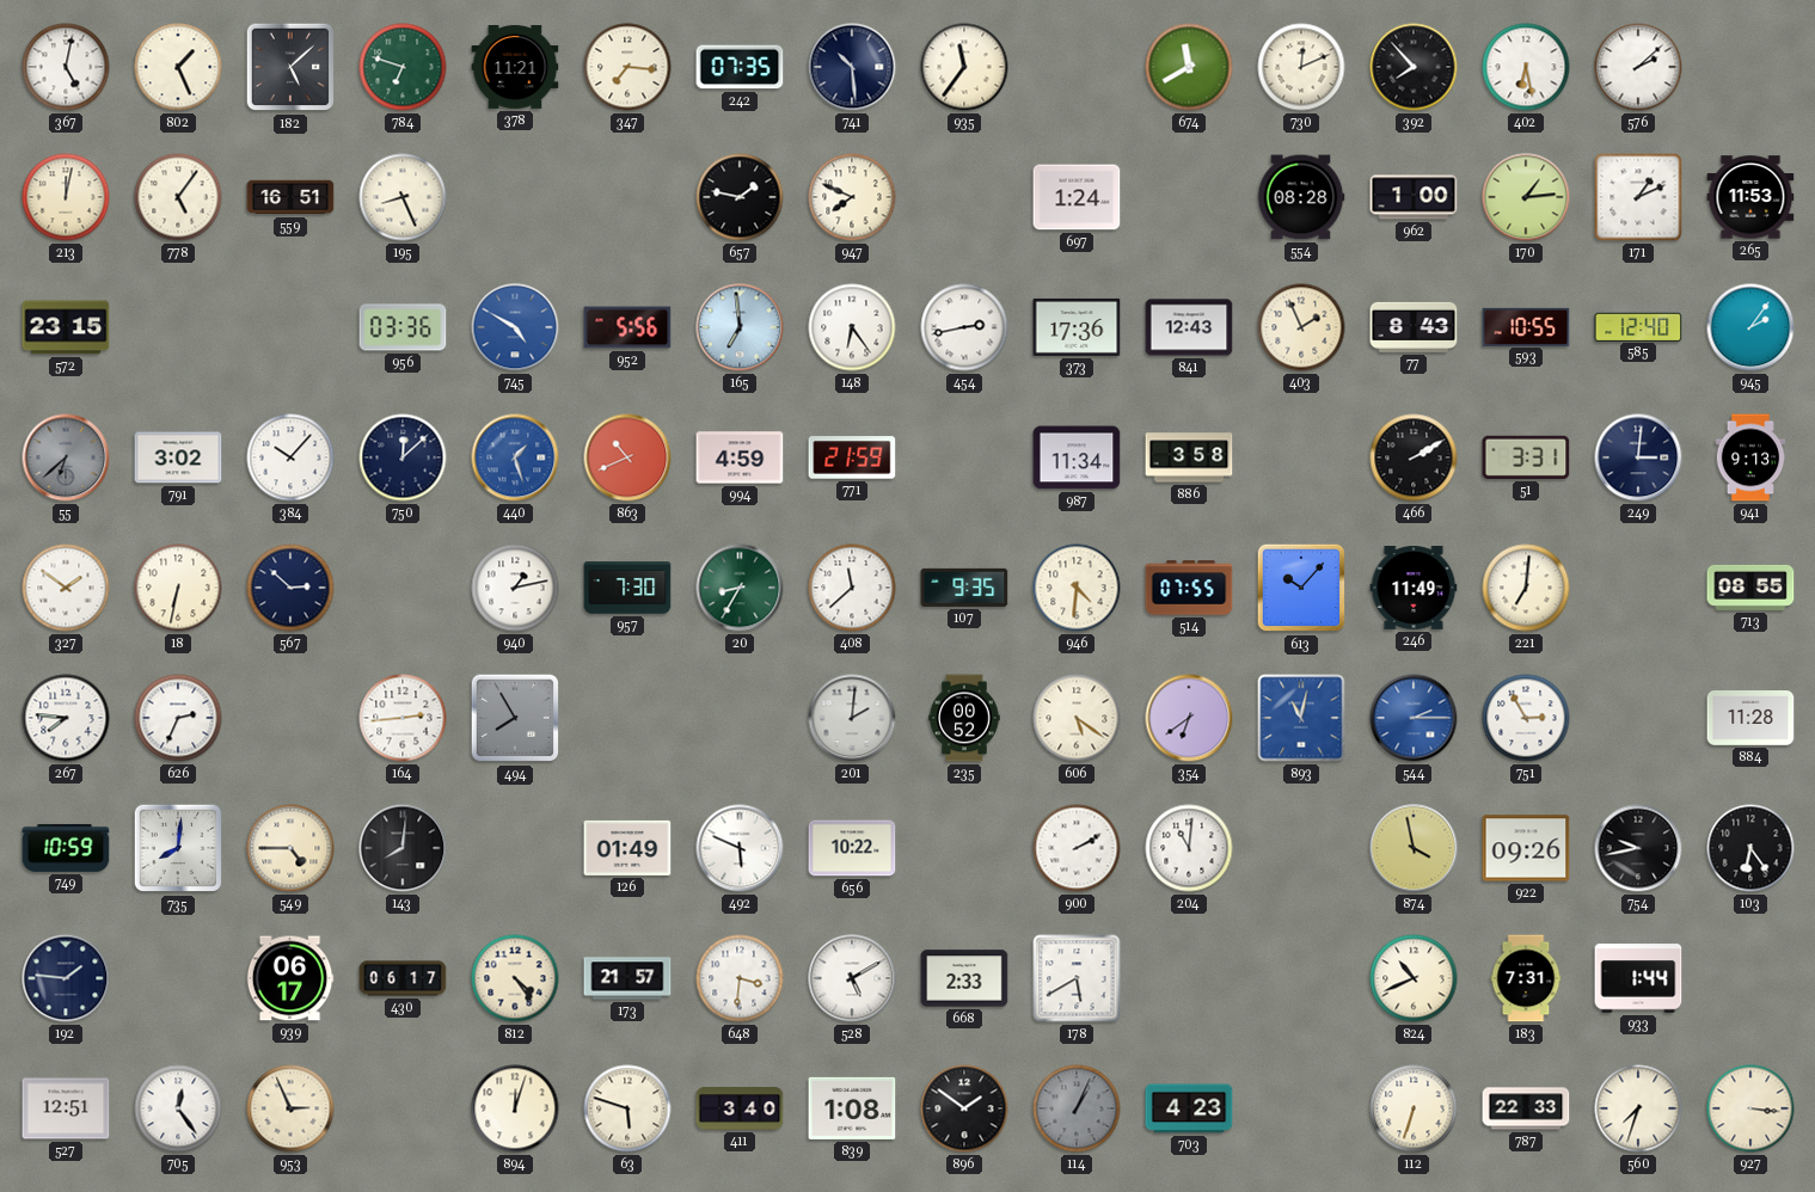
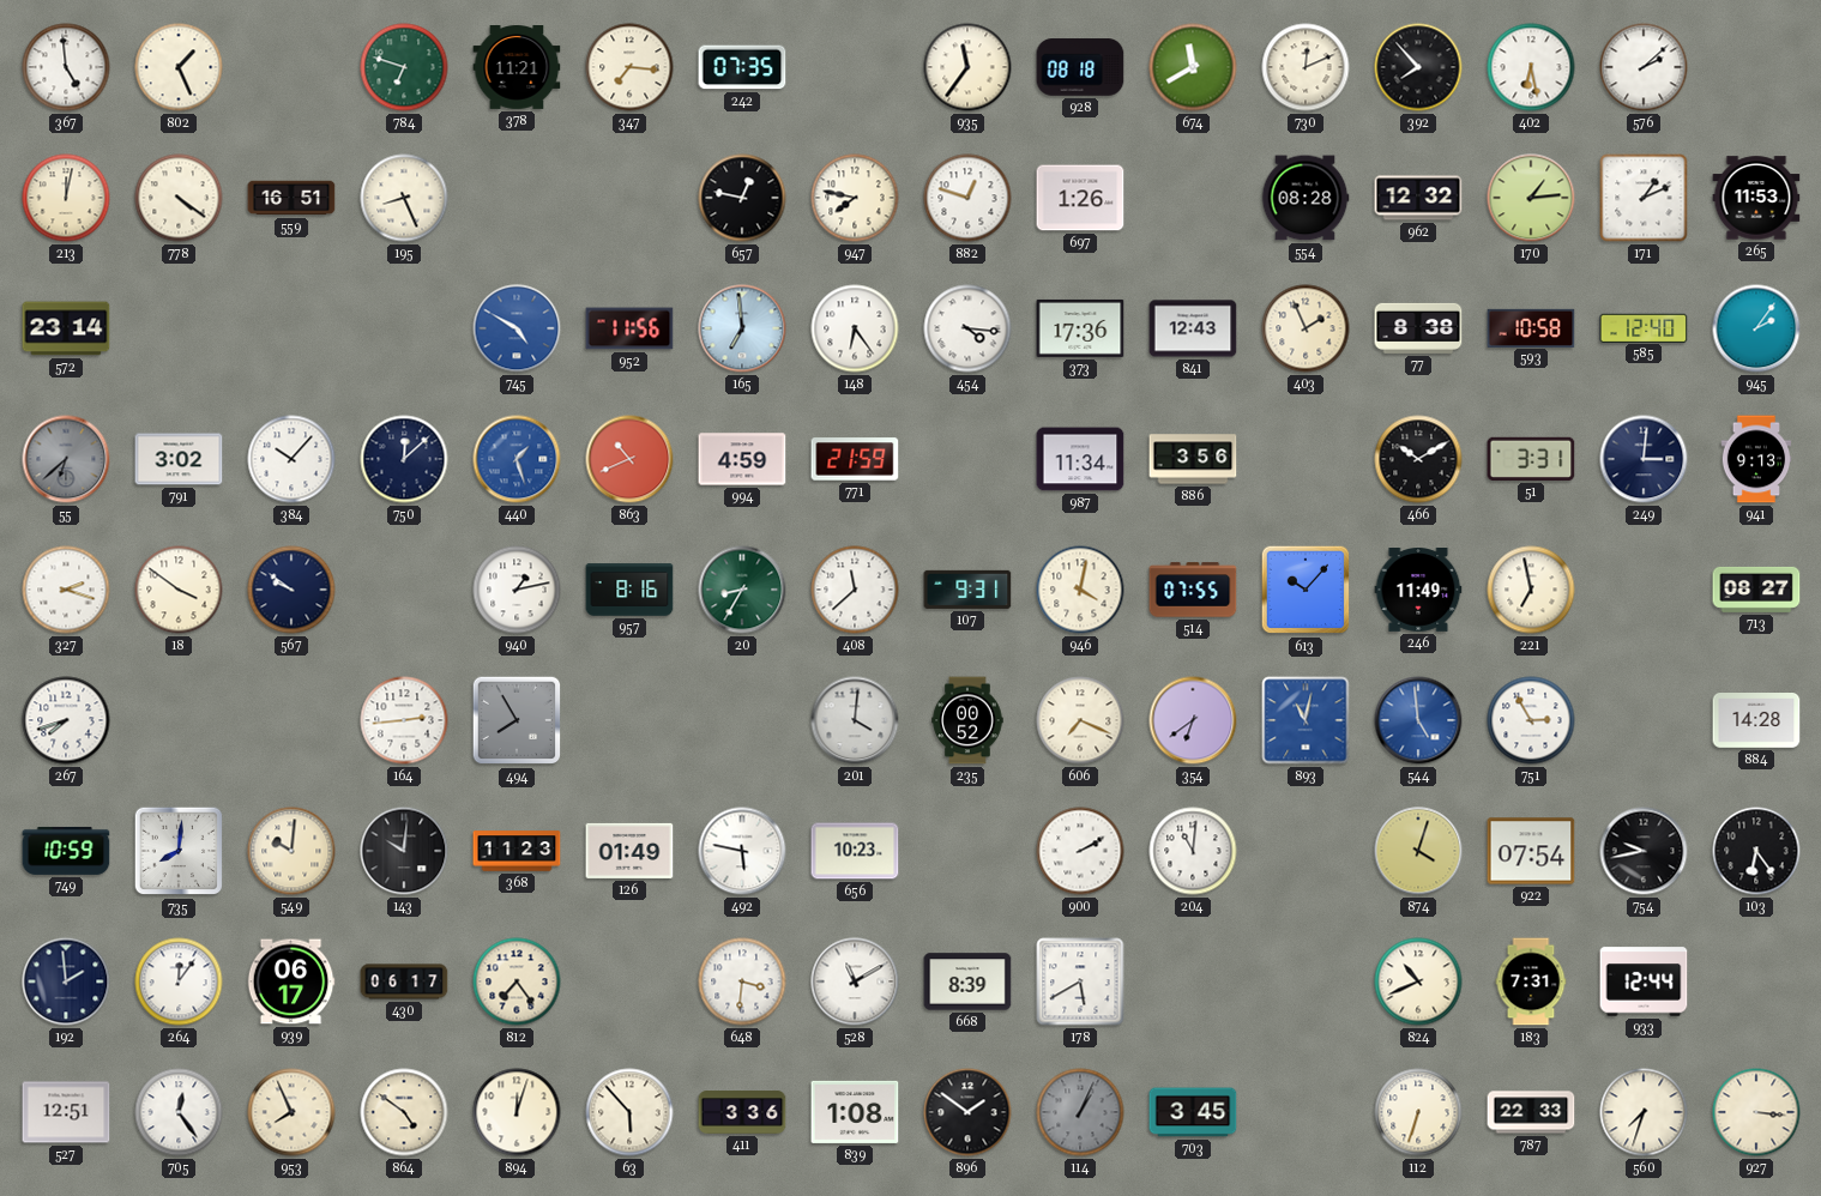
367: 5:02 -> 4:59
182: 5:08 -> none
741: 10:29 -> none
928: none -> 08:18
778: 5:06 -> 4:21
657: 1:47 -> 12:47
947: 7:49 -> 7:47
882: none -> 12:48
697: 1:24 -> 1:26
962: 1:00 -> 12:32
572: 23:15 -> 23:14
956: 03:36 -> none
952: 5:56 -> 11:56
454: 2:43 -> 4:16
77: 8:43 -> 8:38
593: 10:55 -> 10:58
886: 3:58 -> 3:56
466: 2:10 -> 10:10
327: 1:51 -> 2:18
18: 6:32 -> 3:51
567: 2:52 -> 9:51
957: 7:30 -> 8:16
107: 9:35 -> 9:31
946: 4:31 -> 4:02
221: 7:01 -> 6:58
713: 08:55 -> 08:27
267: 7:46 -> 7:42
626: 2:34 -> none
201: 2:01 -> 4:01
606: 5:21 -> 7:19
544: 2:15 -> 4:59
884: 11:28 -> 14:28
549: 4:45 -> 10:01
143: 8:01 -> 10:01
368: none -> 11:23
492: 5:49 -> 5:47
656: 10:22 -> 10:23
874: 3:58 -> 4:03
922: 09:26 -> 07:54
192: 1:46 -> 1:59
264: none -> 12:06
812: 4:24 -> 7:24
173: 21:57 -> none
528: 5:10 -> 11:10
668: 2:33 -> 8:39
933: 1:44 -> 12:44
953: 2:56 -> 7:56
864: none -> 4:51
63: 5:48 -> 5:53
411: 3:40 -> 3:36
703: 4:23 -> 3:45
